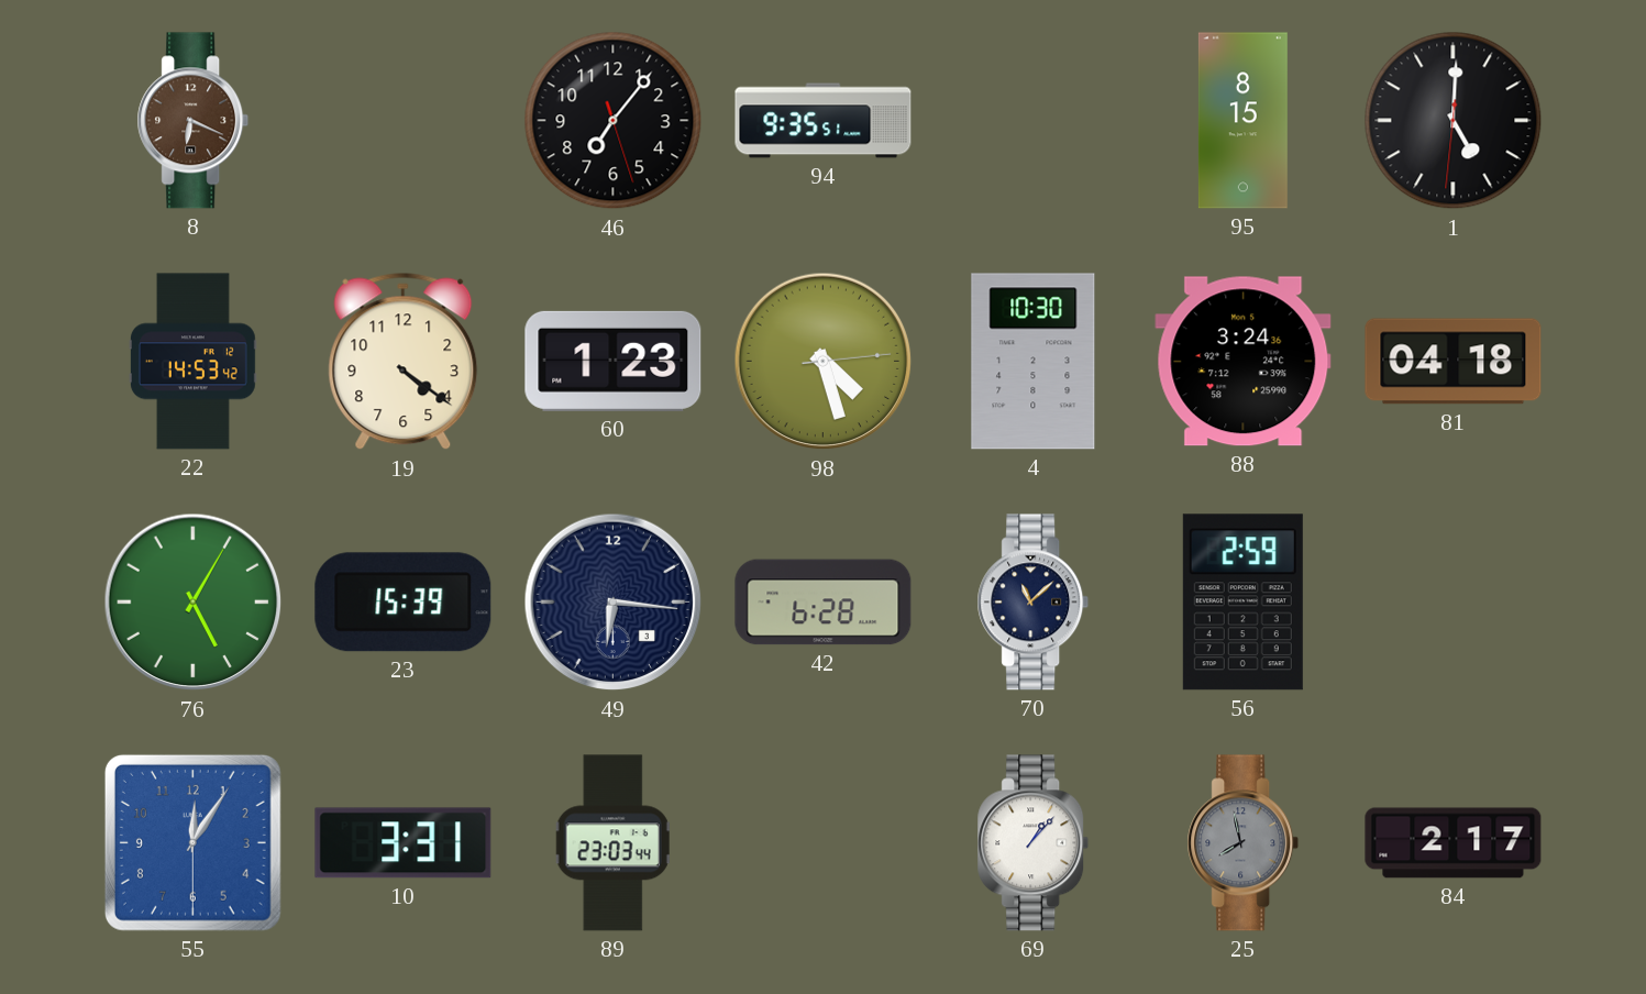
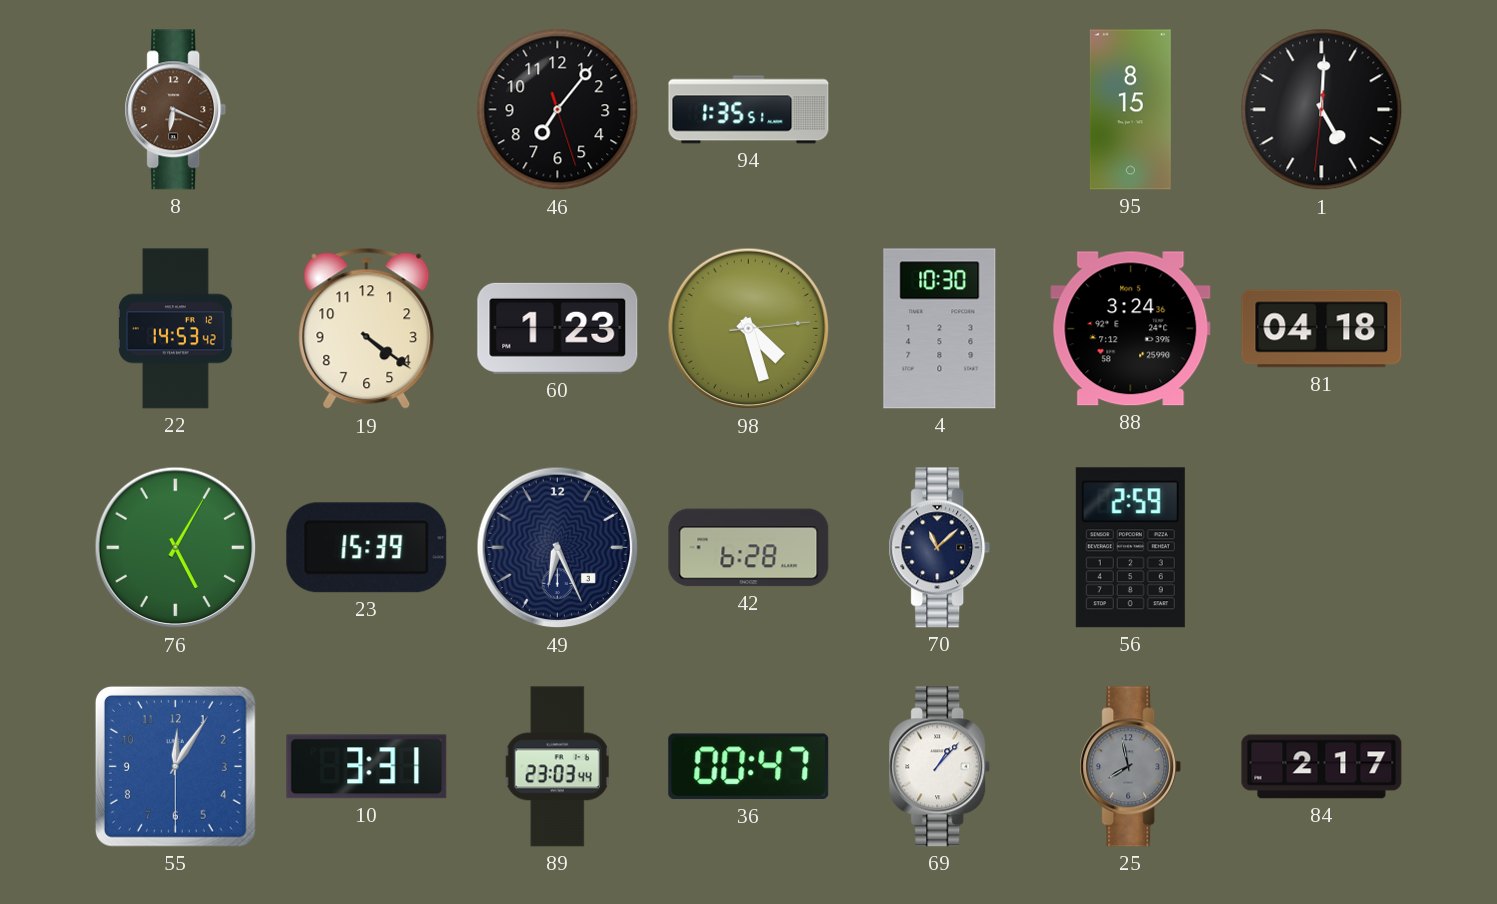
94: 9:35 -> 1:35
49: 6:16 -> 6:26
36: none -> 00:47
